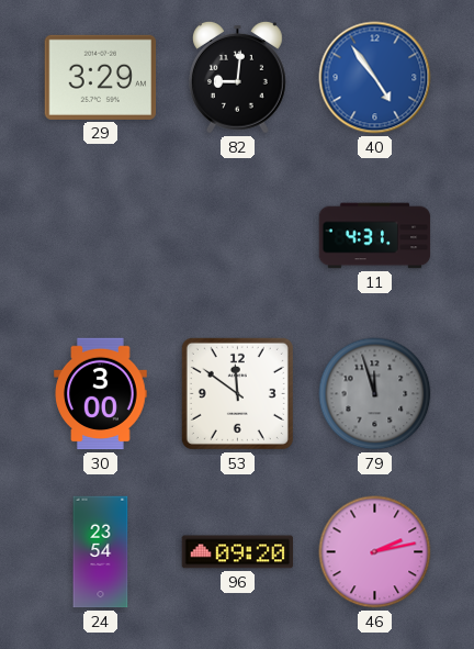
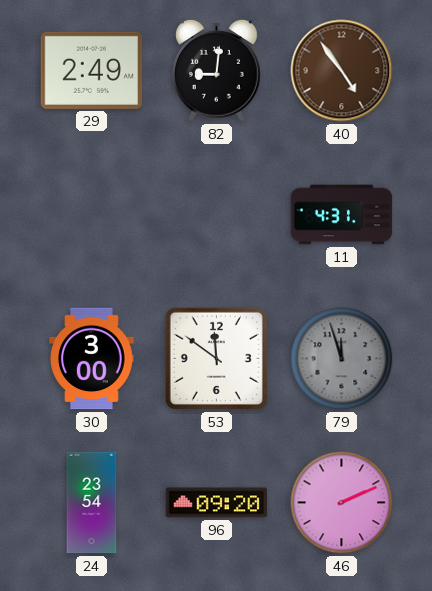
29: 3:29 -> 2:49
40 dial: blue -> brown
46: 2:13 -> 2:11
